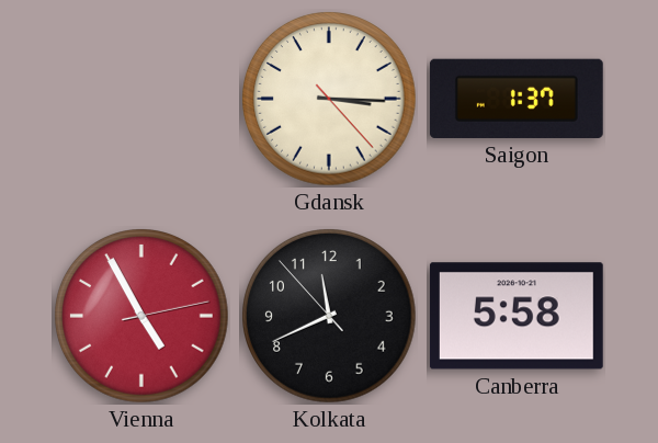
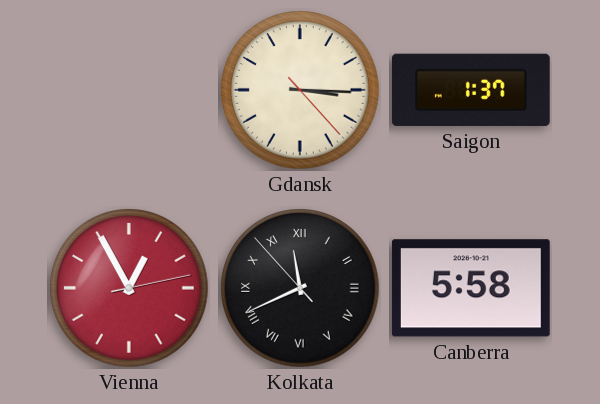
Vienna: 4:55 -> 12:55
Kolkata numerals: Arabic -> Roman
